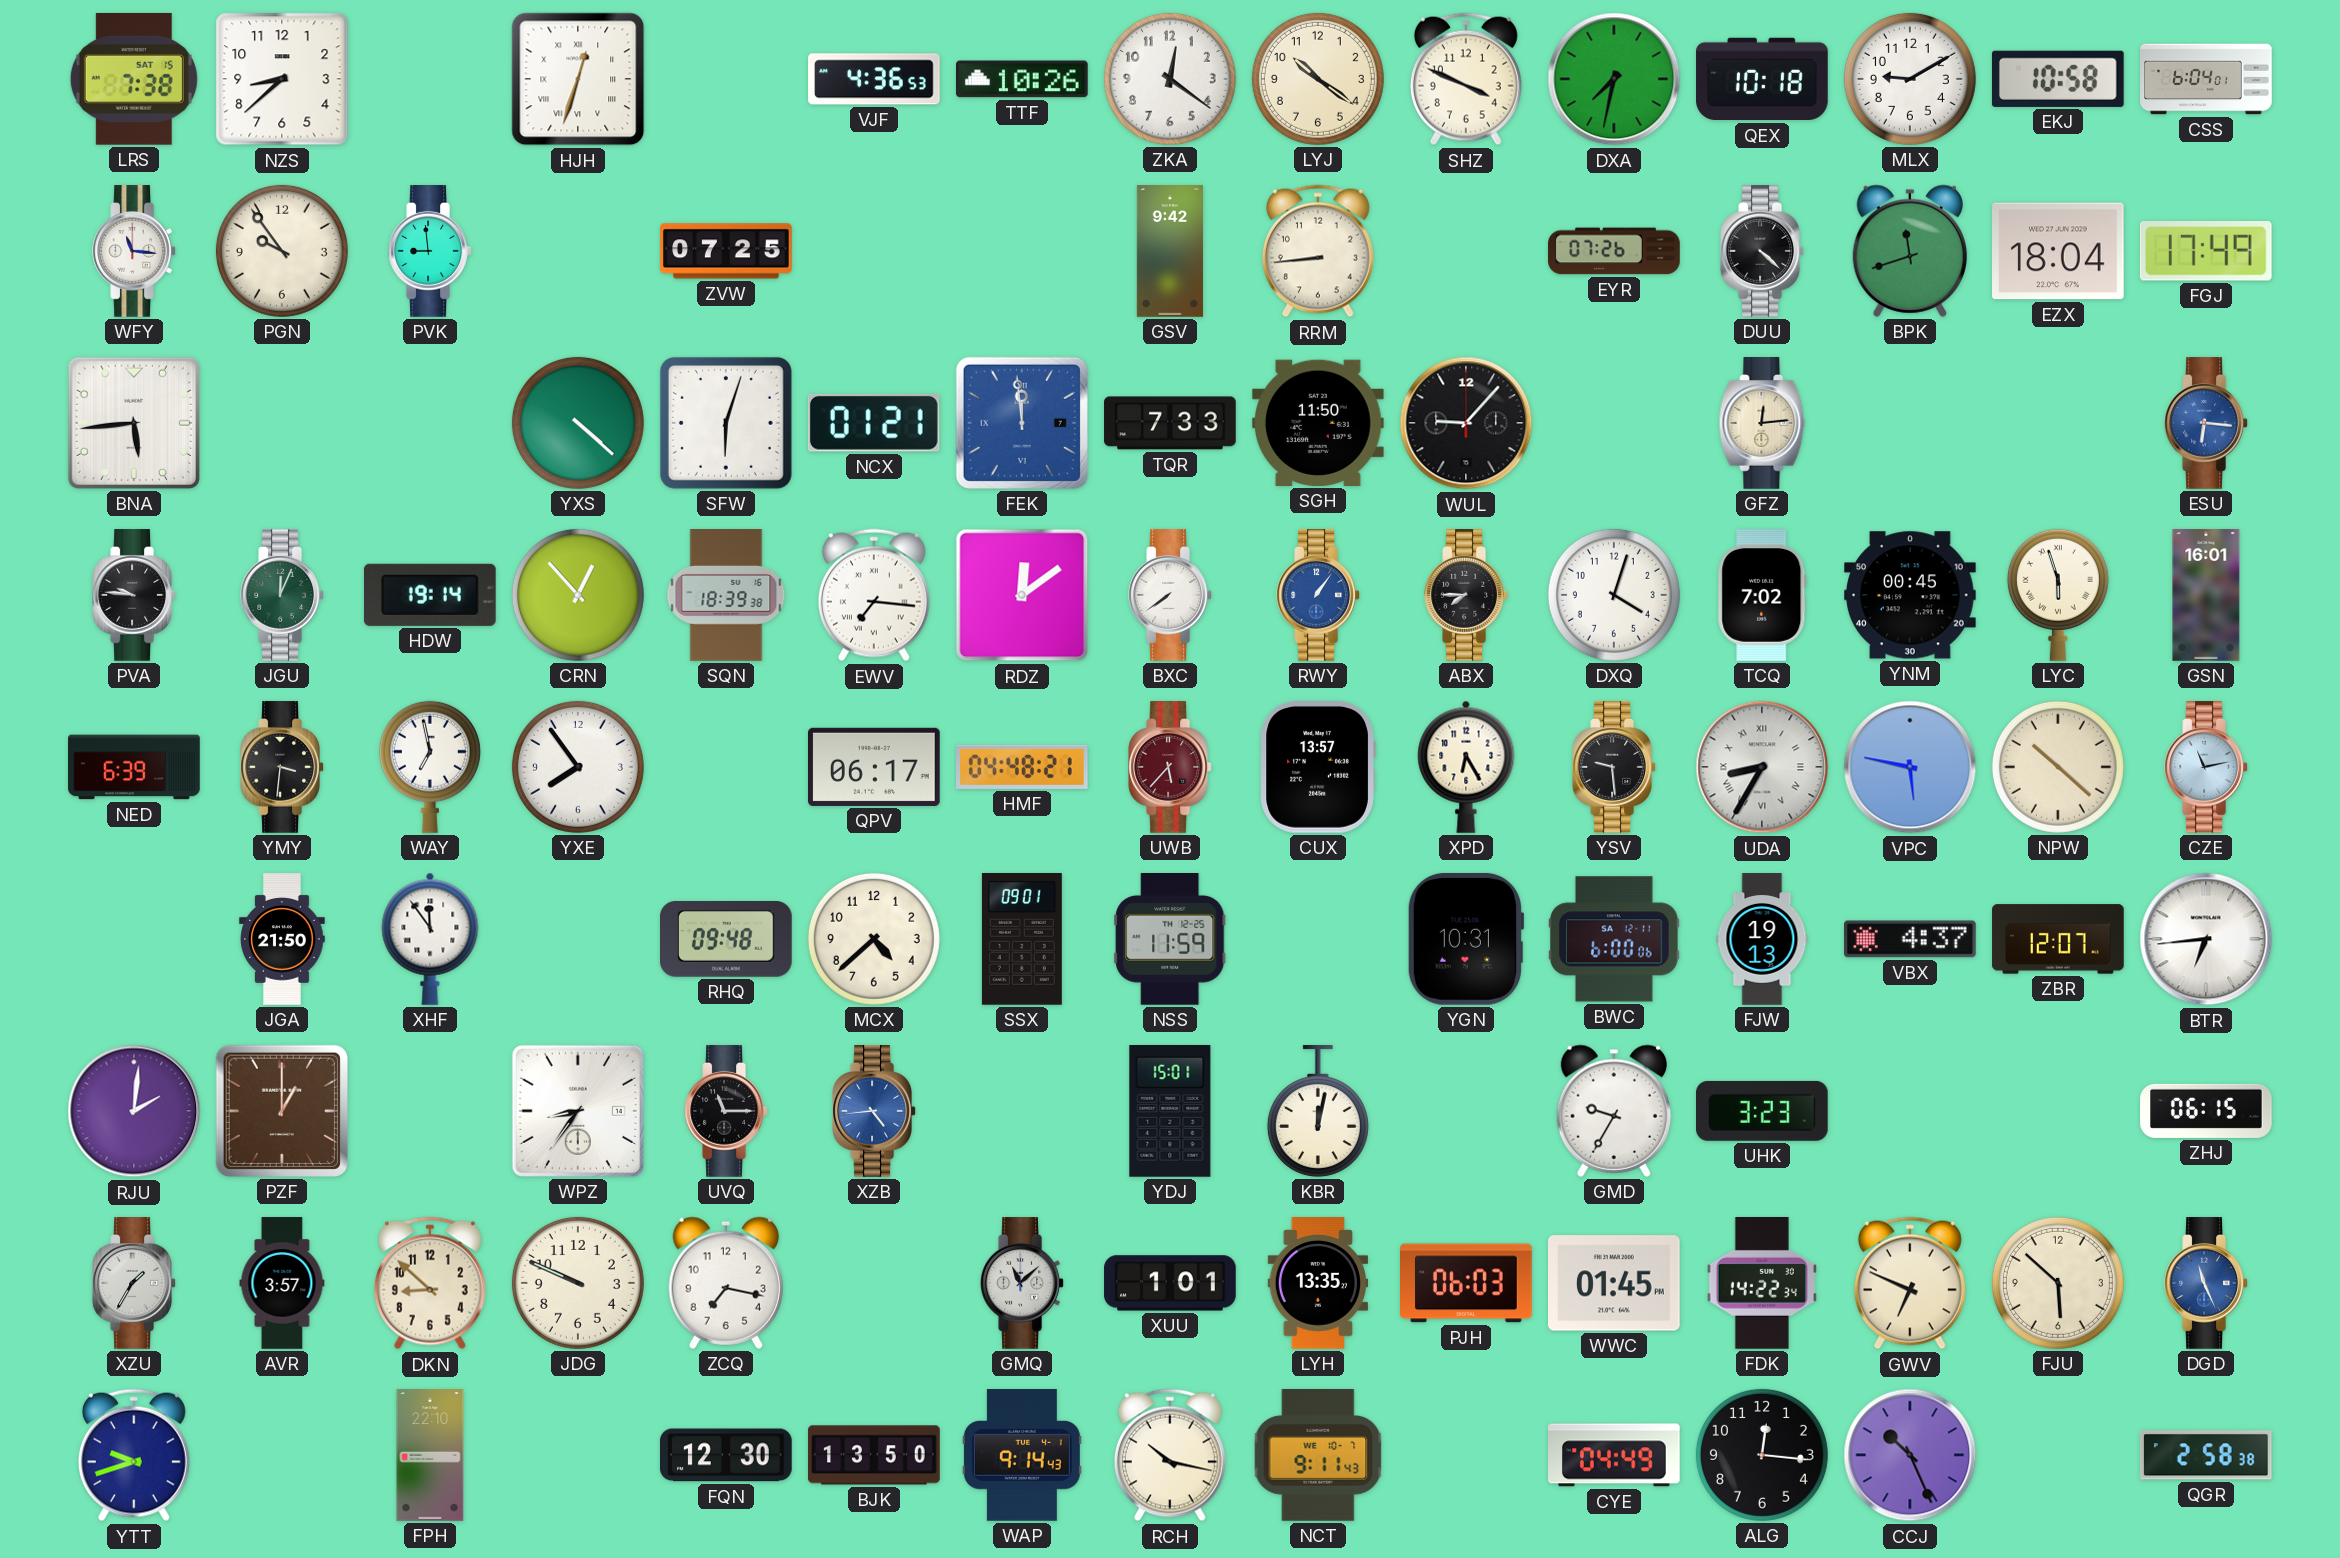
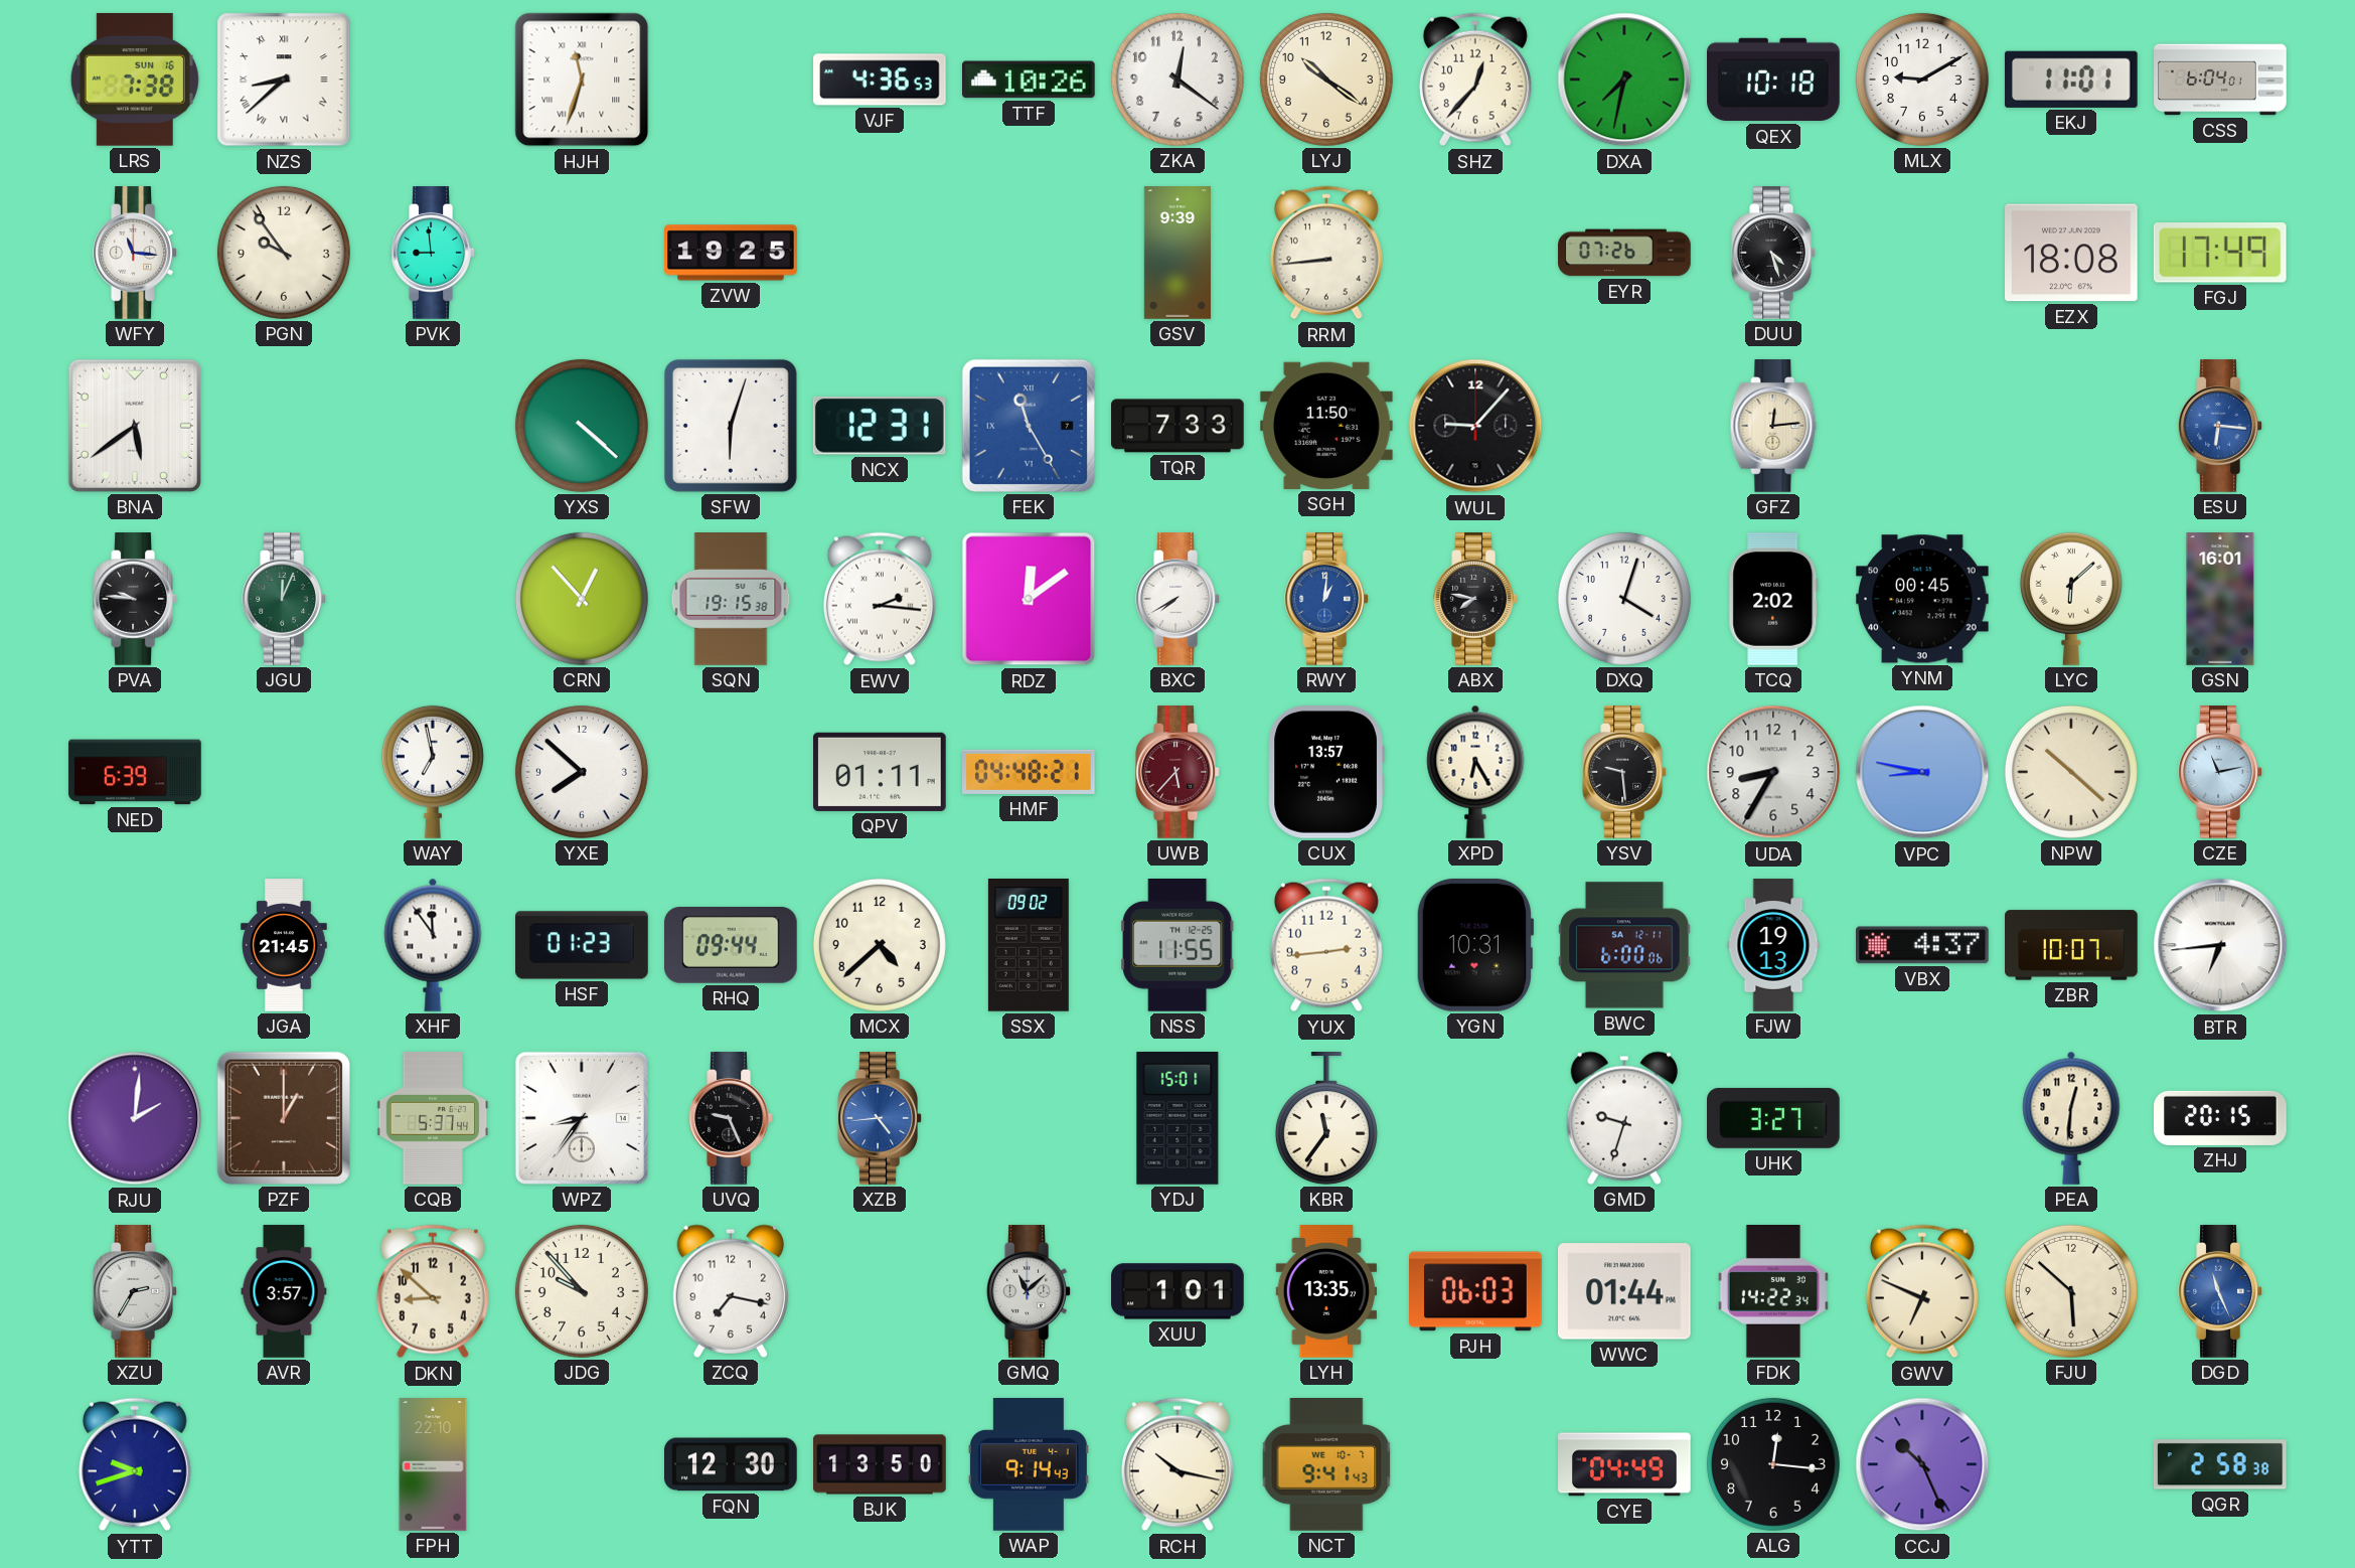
LRS date: SAT 15 -> SUN 16
NZS numerals: Arabic -> Roman
HJH: 12:33 -> 11:33
SHZ: 3:49 -> 12:37
EKJ: 10:58 -> 11:01
ZVW: 07:25 -> 19:25
GSV: 9:42 -> 9:39
DUU: 4:22 -> 4:27
BPK: 11:42 -> none
EZX: 18:04 -> 18:08
BNA: 5:44 -> 5:39
NCX: 01:21 -> 12:31
FEK: 11:59 -> 11:25
HDW: 19:14 -> none
SQN: 18:39 -> 19:15
EWV: 7:16 -> 2:16
BXC: 7:39 -> 7:40
RWY: 1:06 -> 1:01
ABX: 7:45 -> 7:47
TCQ: 7:02 -> 2:02
LYC: 5:57 -> 6:08
YMY: 3:31 -> none
YXE: 7:54 -> 7:52
QPV: 06:17 -> 01:11
UDA numerals: Roman -> Arabic
VPC: 5:47 -> 8:47
JGA: 21:50 -> 21:45
HSF: none -> 01:23
RHQ: 09:48 -> 09:44
SSX: 09:01 -> 09:02
NSS: 11:59 -> 11:55
YUX: none -> 2:44
ZBR: 12:07 -> 10:07
CQB: none -> 5:37
UVQ: 11:15 -> 9:26
KBR: 12:02 -> 11:36
GMD: 9:35 -> 9:33
UHK: 3:23 -> 3:27
PEA: none -> 12:31
ZHJ: 06:15 -> 20:15
XZU: 1:35 -> 2:35
JDG: 9:49 -> 9:53
WWC: 01:45 -> 01:44
NCT: 9:11 -> 9:41
